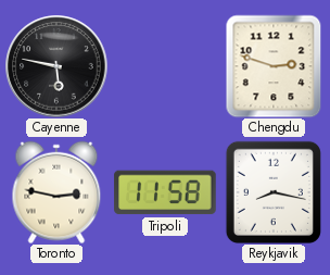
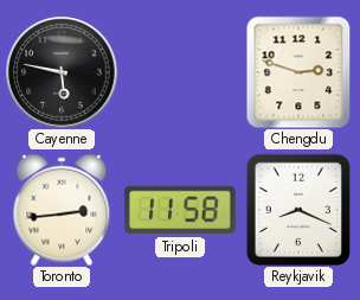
Toronto: 2:47 -> 2:44
Reykjavik: 8:17 -> 8:19
